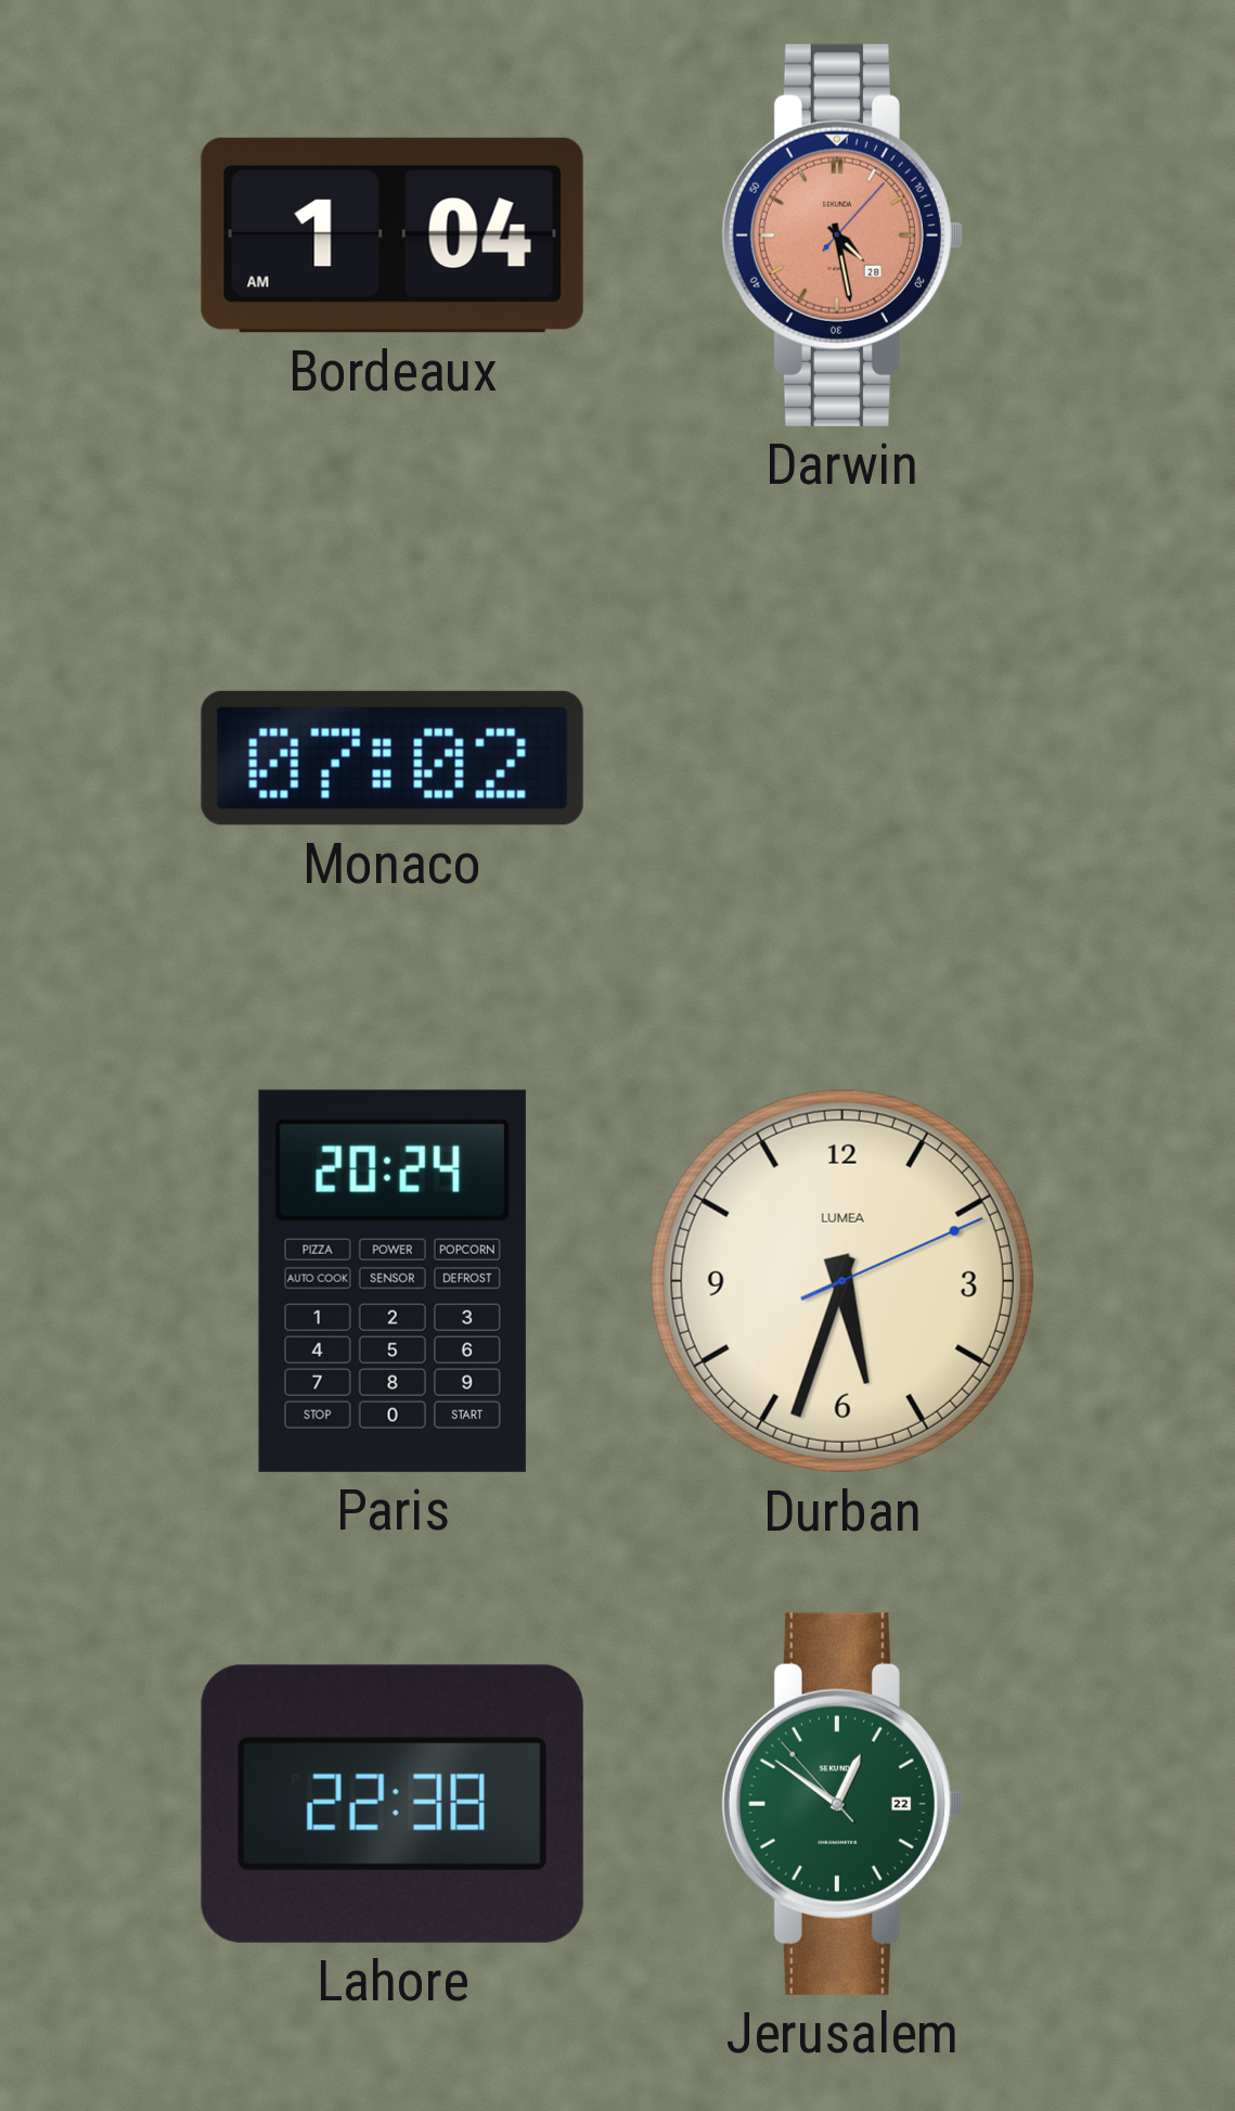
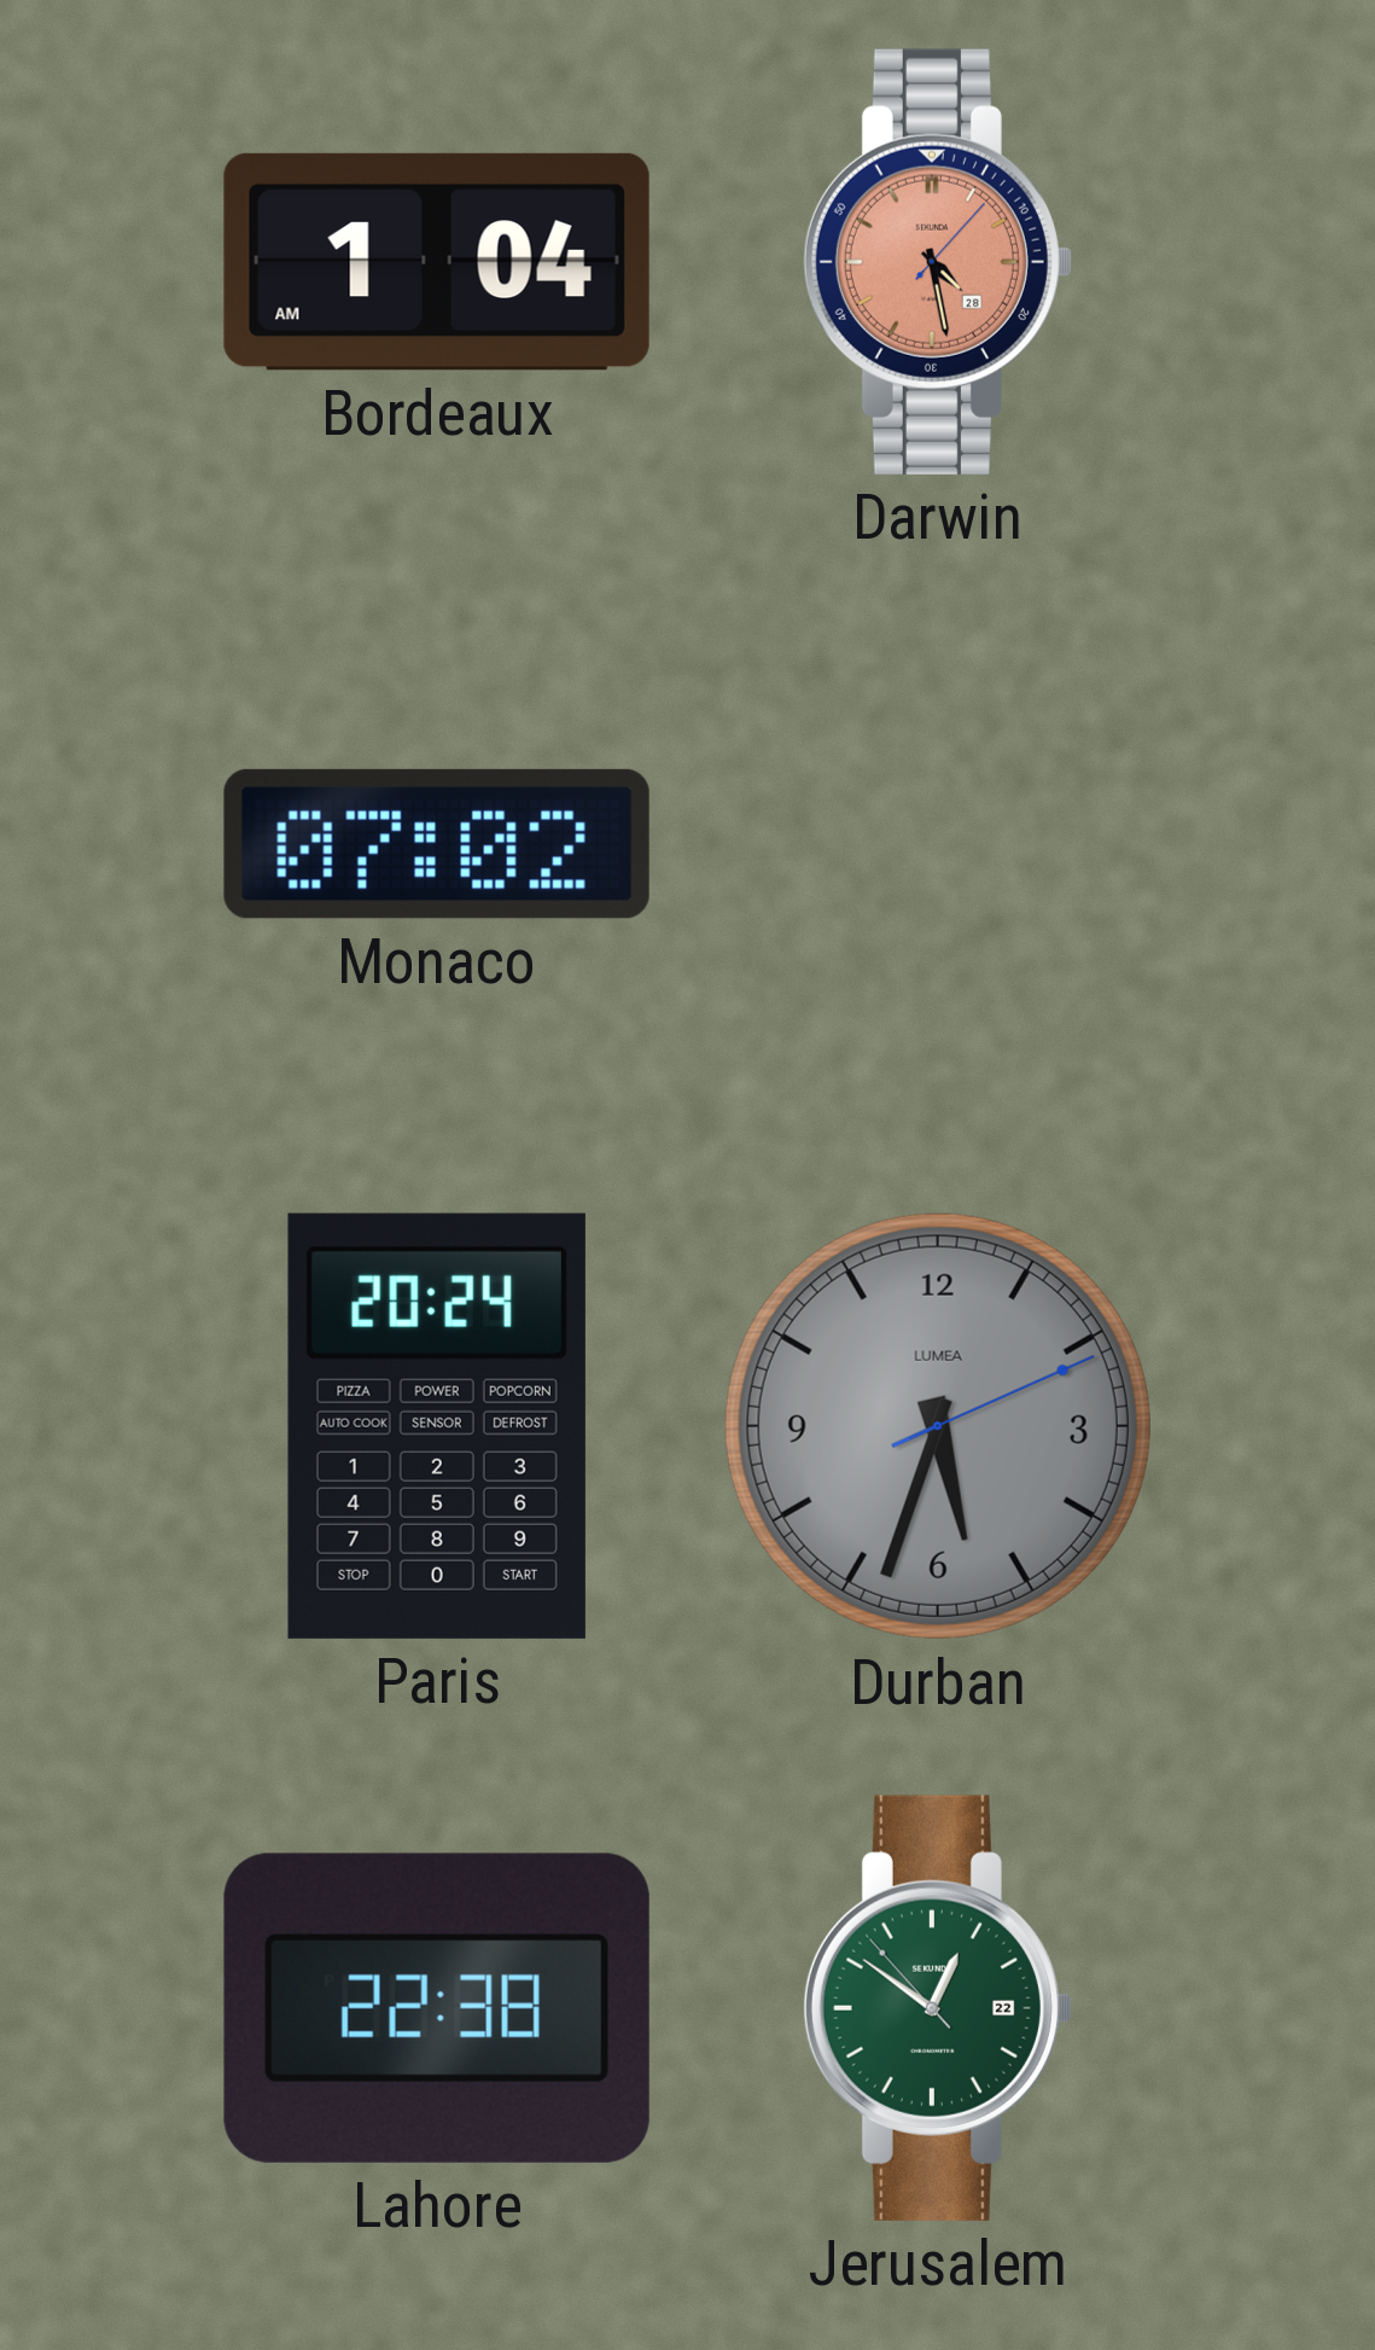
Durban dial: cream -> grey
